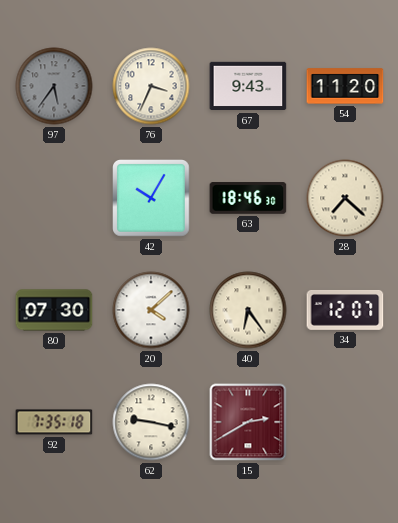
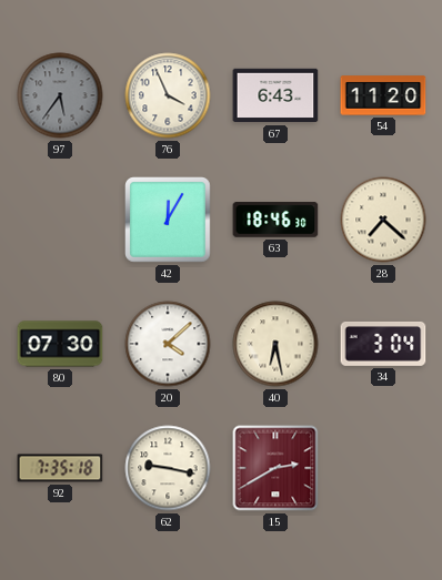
76: 3:34 -> 3:56
67: 9:43 -> 6:43
42: 10:05 -> 12:05
40: 6:24 -> 6:28
34: 12:07 -> 3:04
